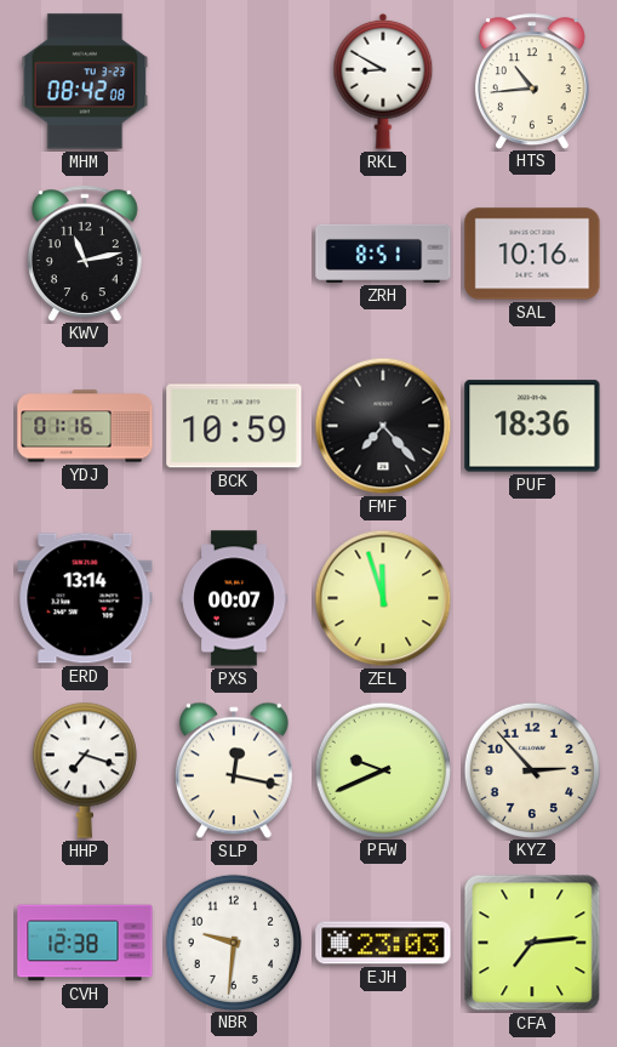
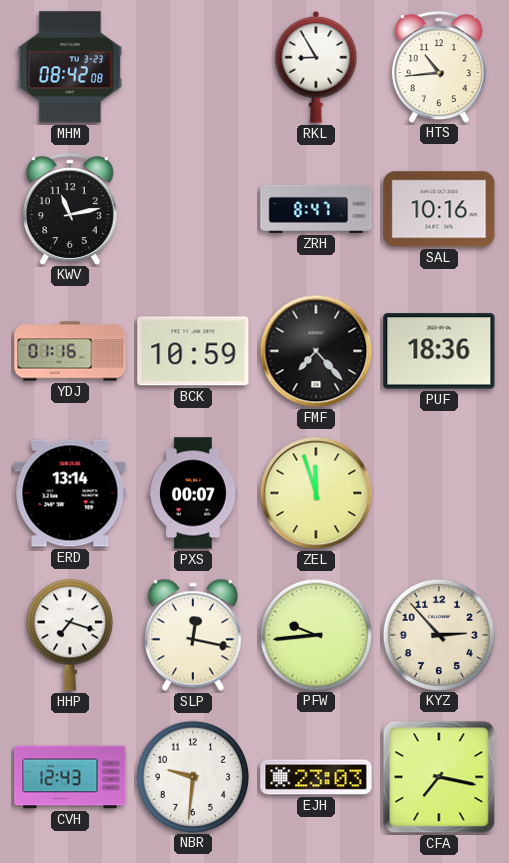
RKL: 8:50 -> 8:55
ZRH: 8:51 -> 8:47
PFW: 9:41 -> 9:44
CVH: 12:38 -> 12:43
CFA: 7:14 -> 7:17
